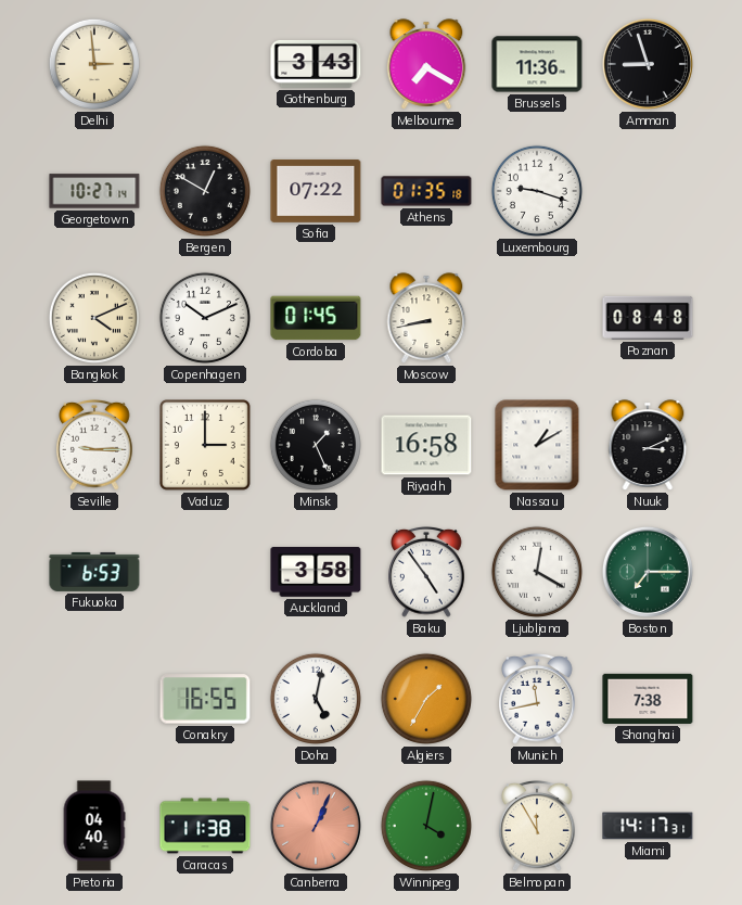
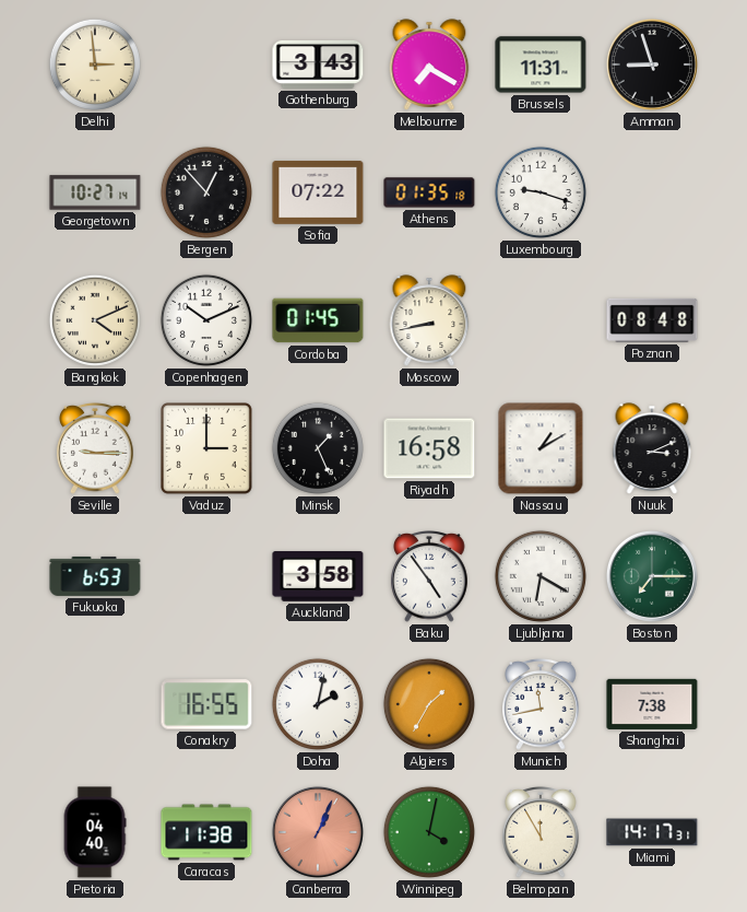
Brussels: 11:36 -> 11:31
Bergen: 12:50 -> 12:53
Ljubljana: 12:20 -> 6:20
Doha: 5:02 -> 2:02
